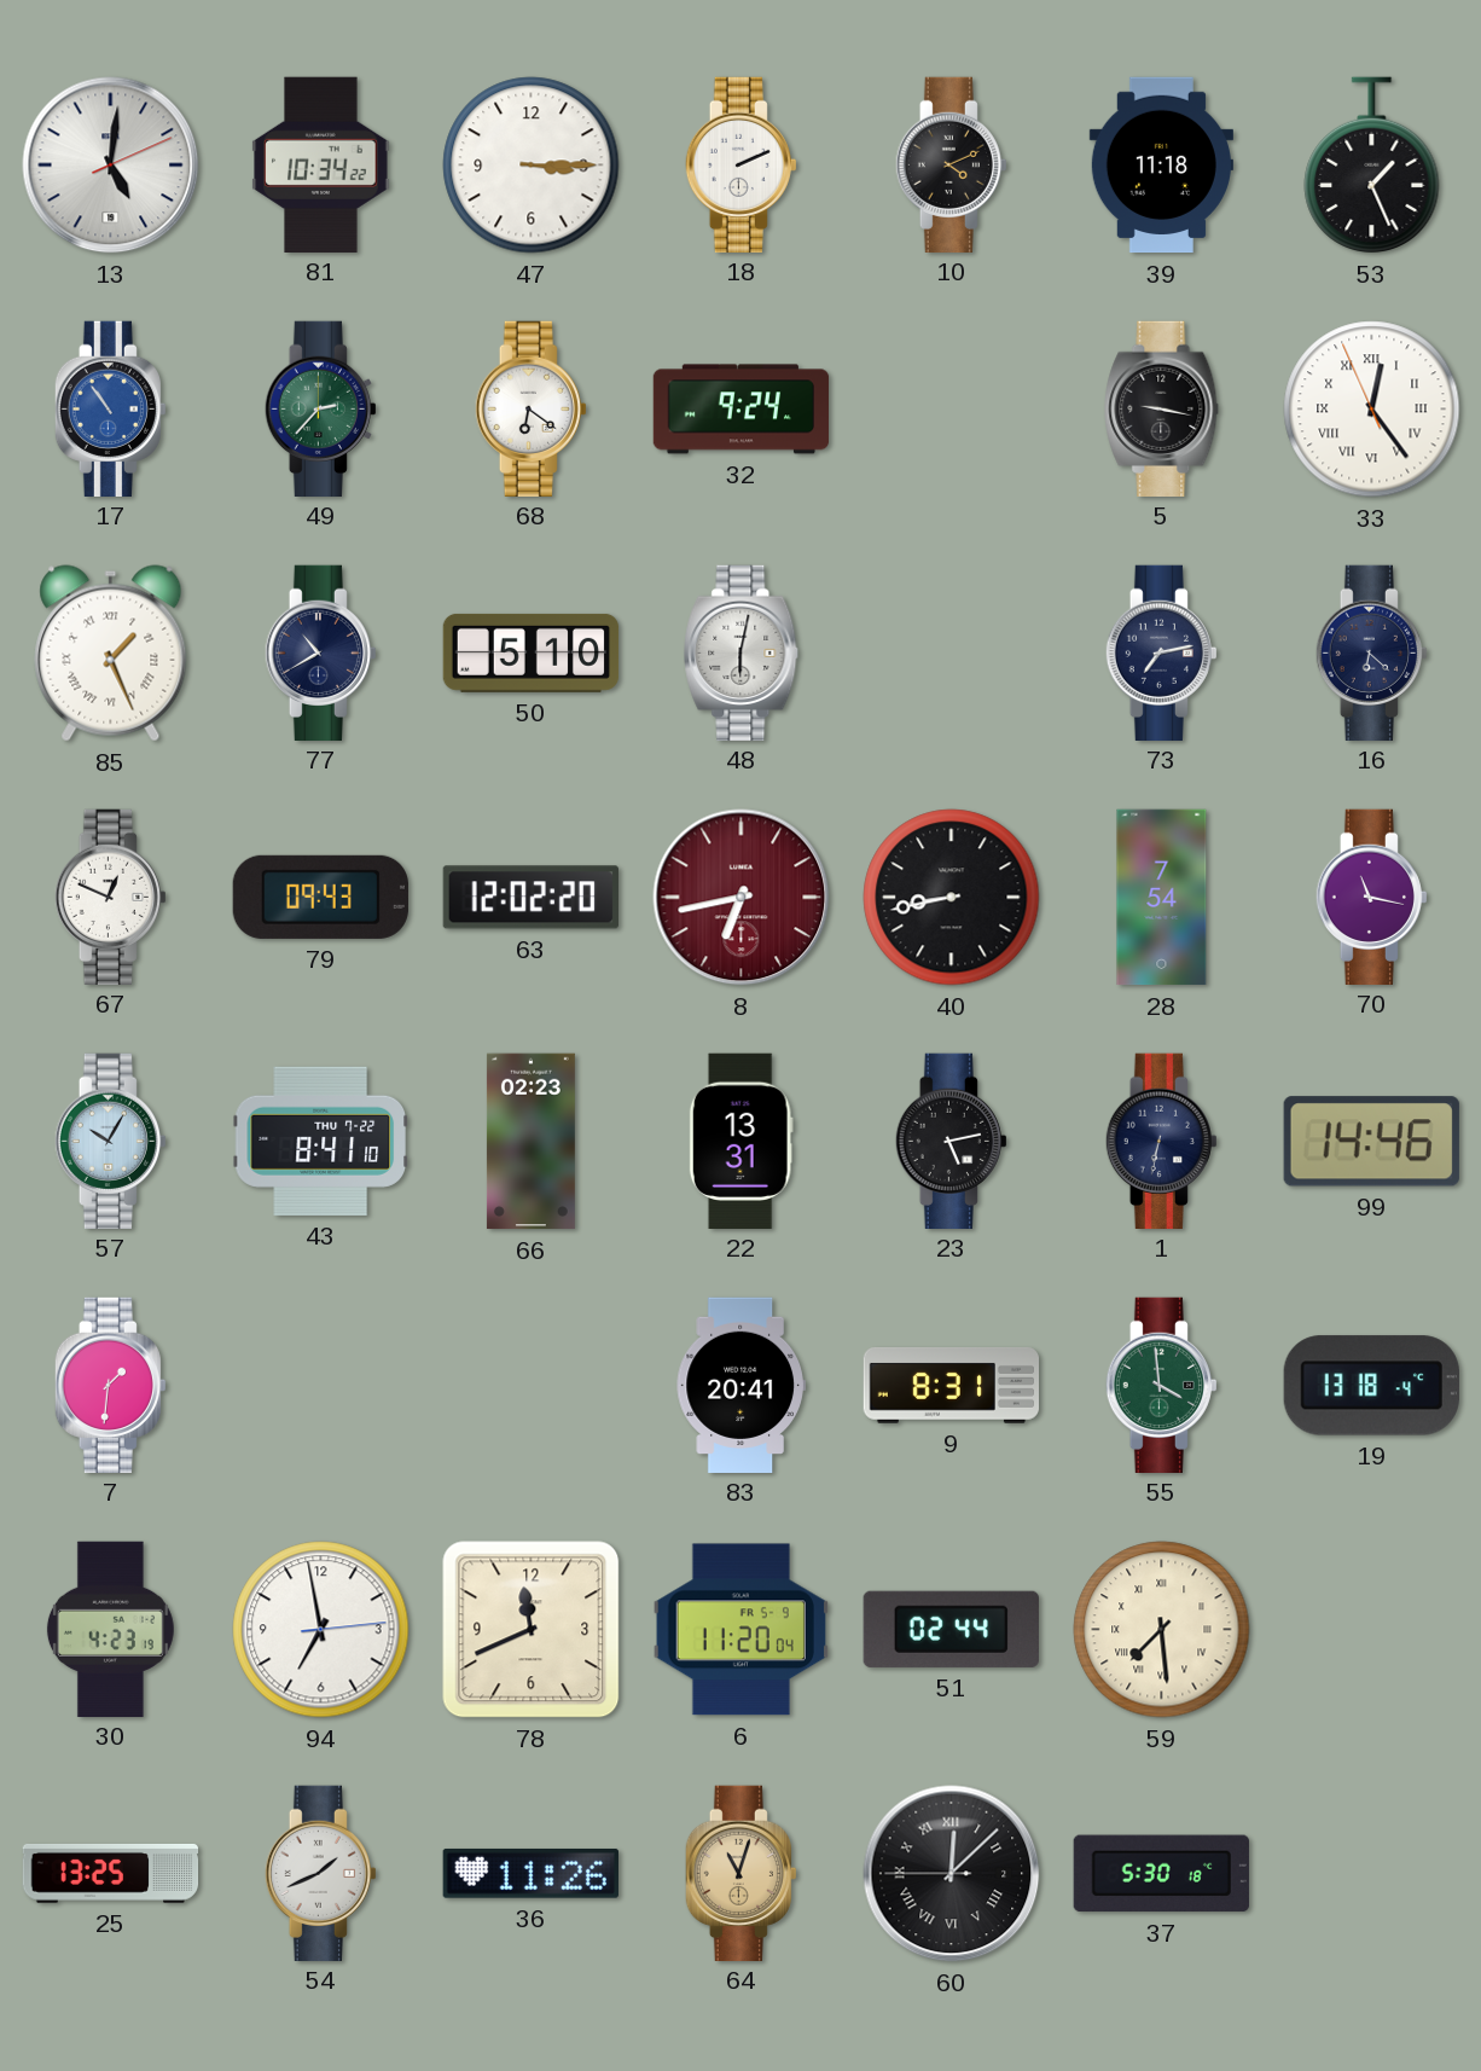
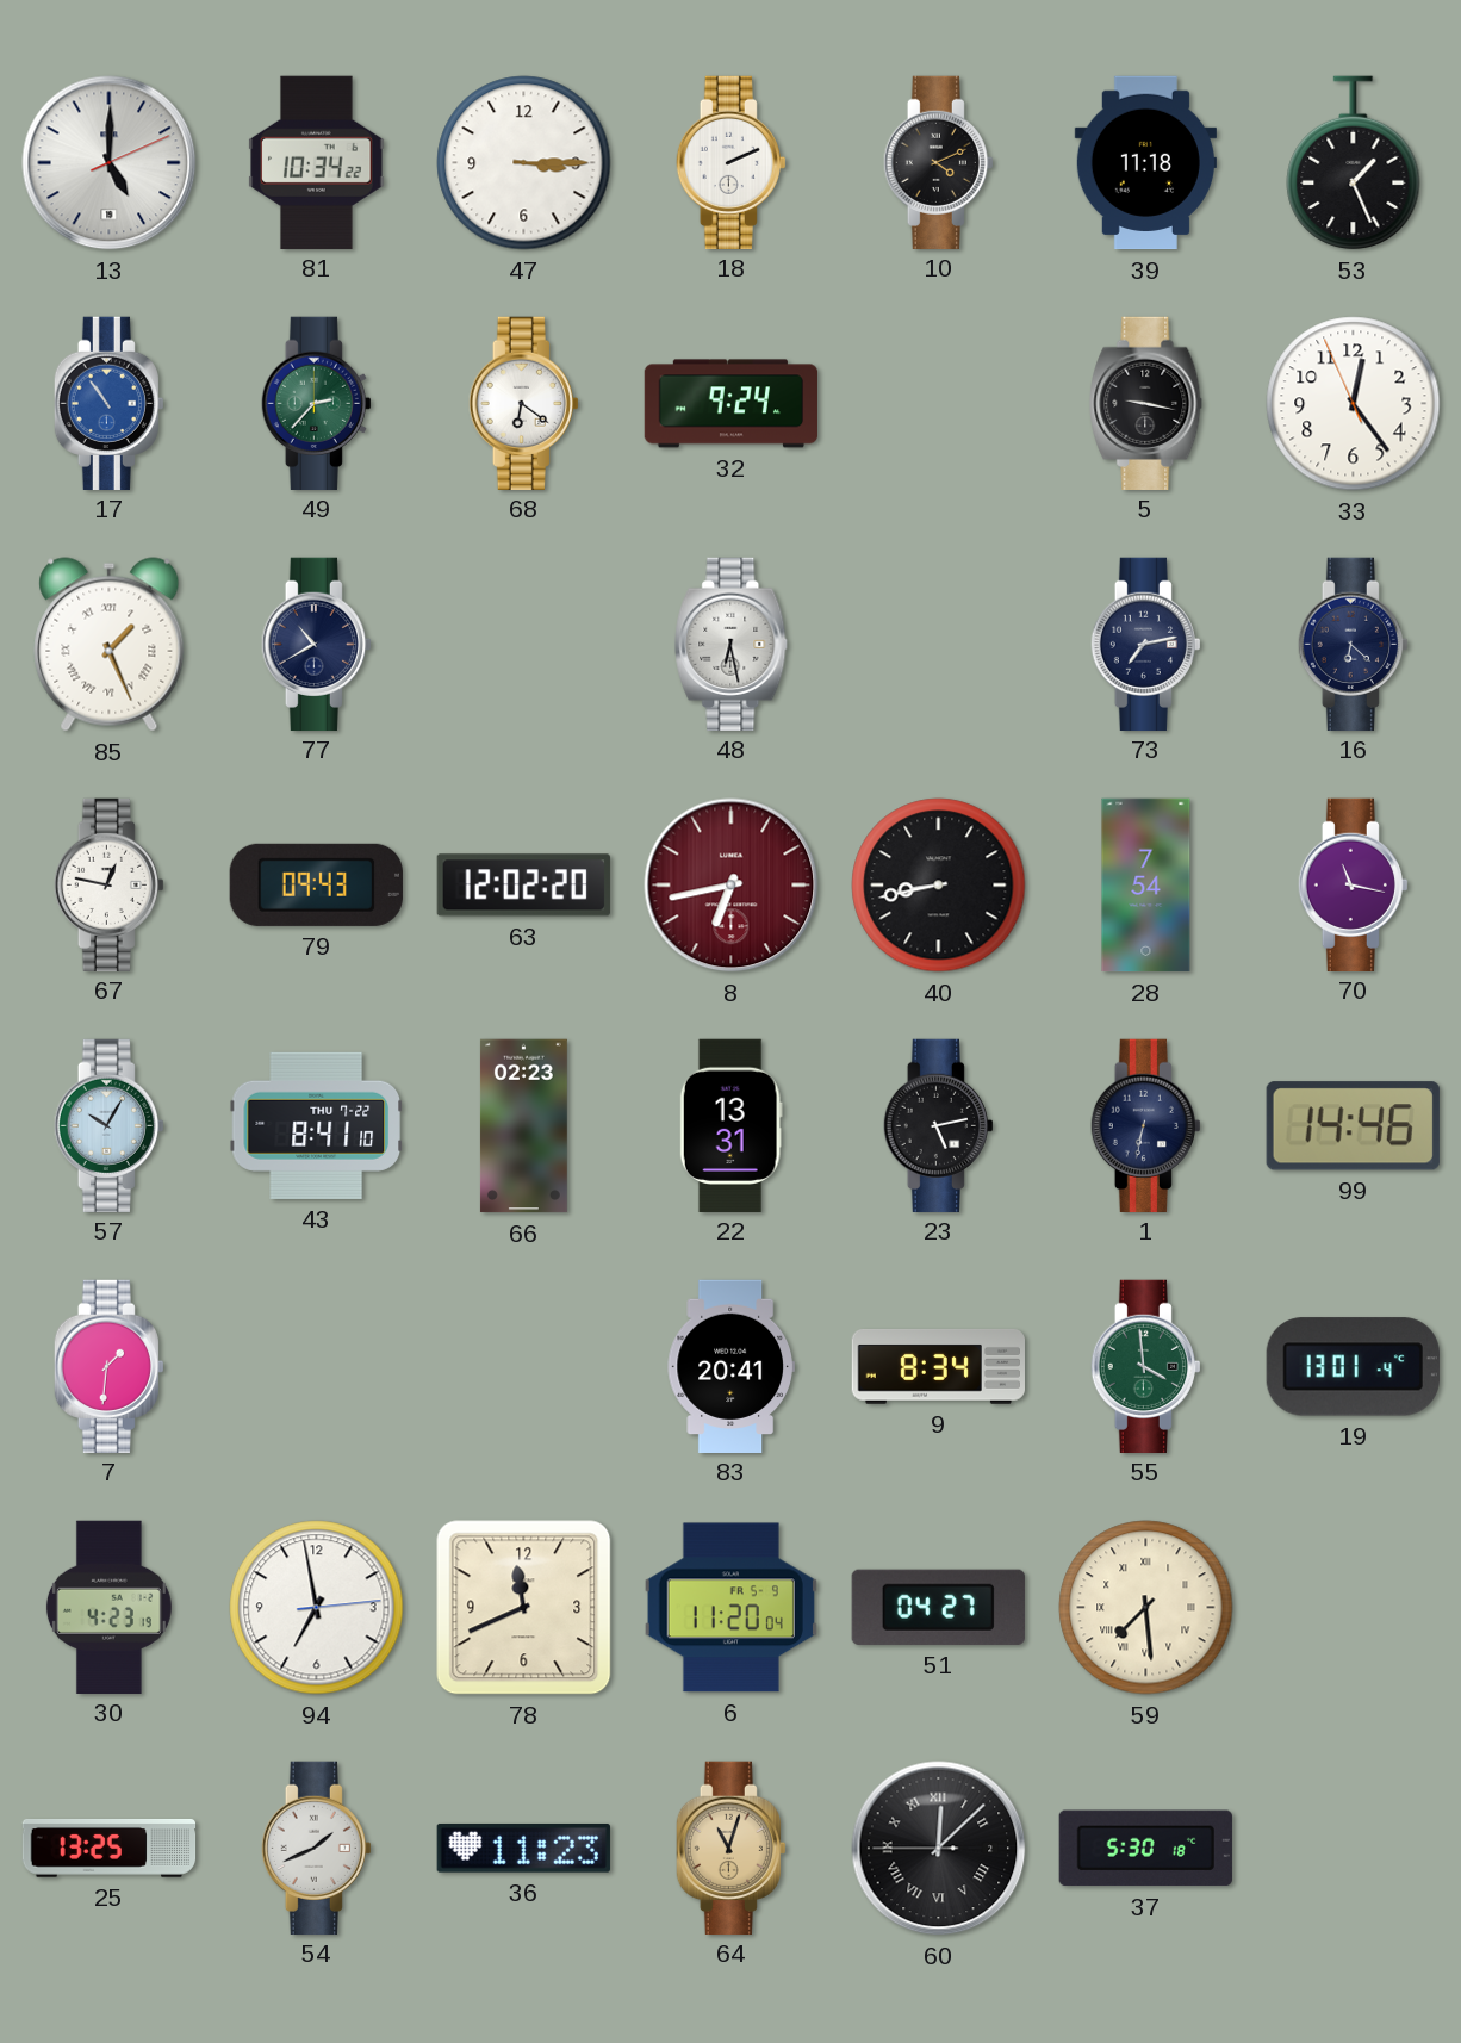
13: 5:01 -> 5:00
33 numerals: Roman -> Arabic
50: 5:10 -> none
48: 6:02 -> 6:28
67: 12:49 -> 12:47
9: 8:31 -> 8:34
19: 13:18 -> 13:01
51: 02:44 -> 04:27
36: 11:26 -> 11:23
